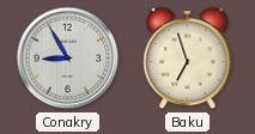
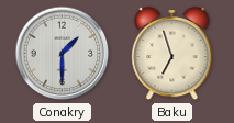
Conakry: 8:55 -> 1:30
